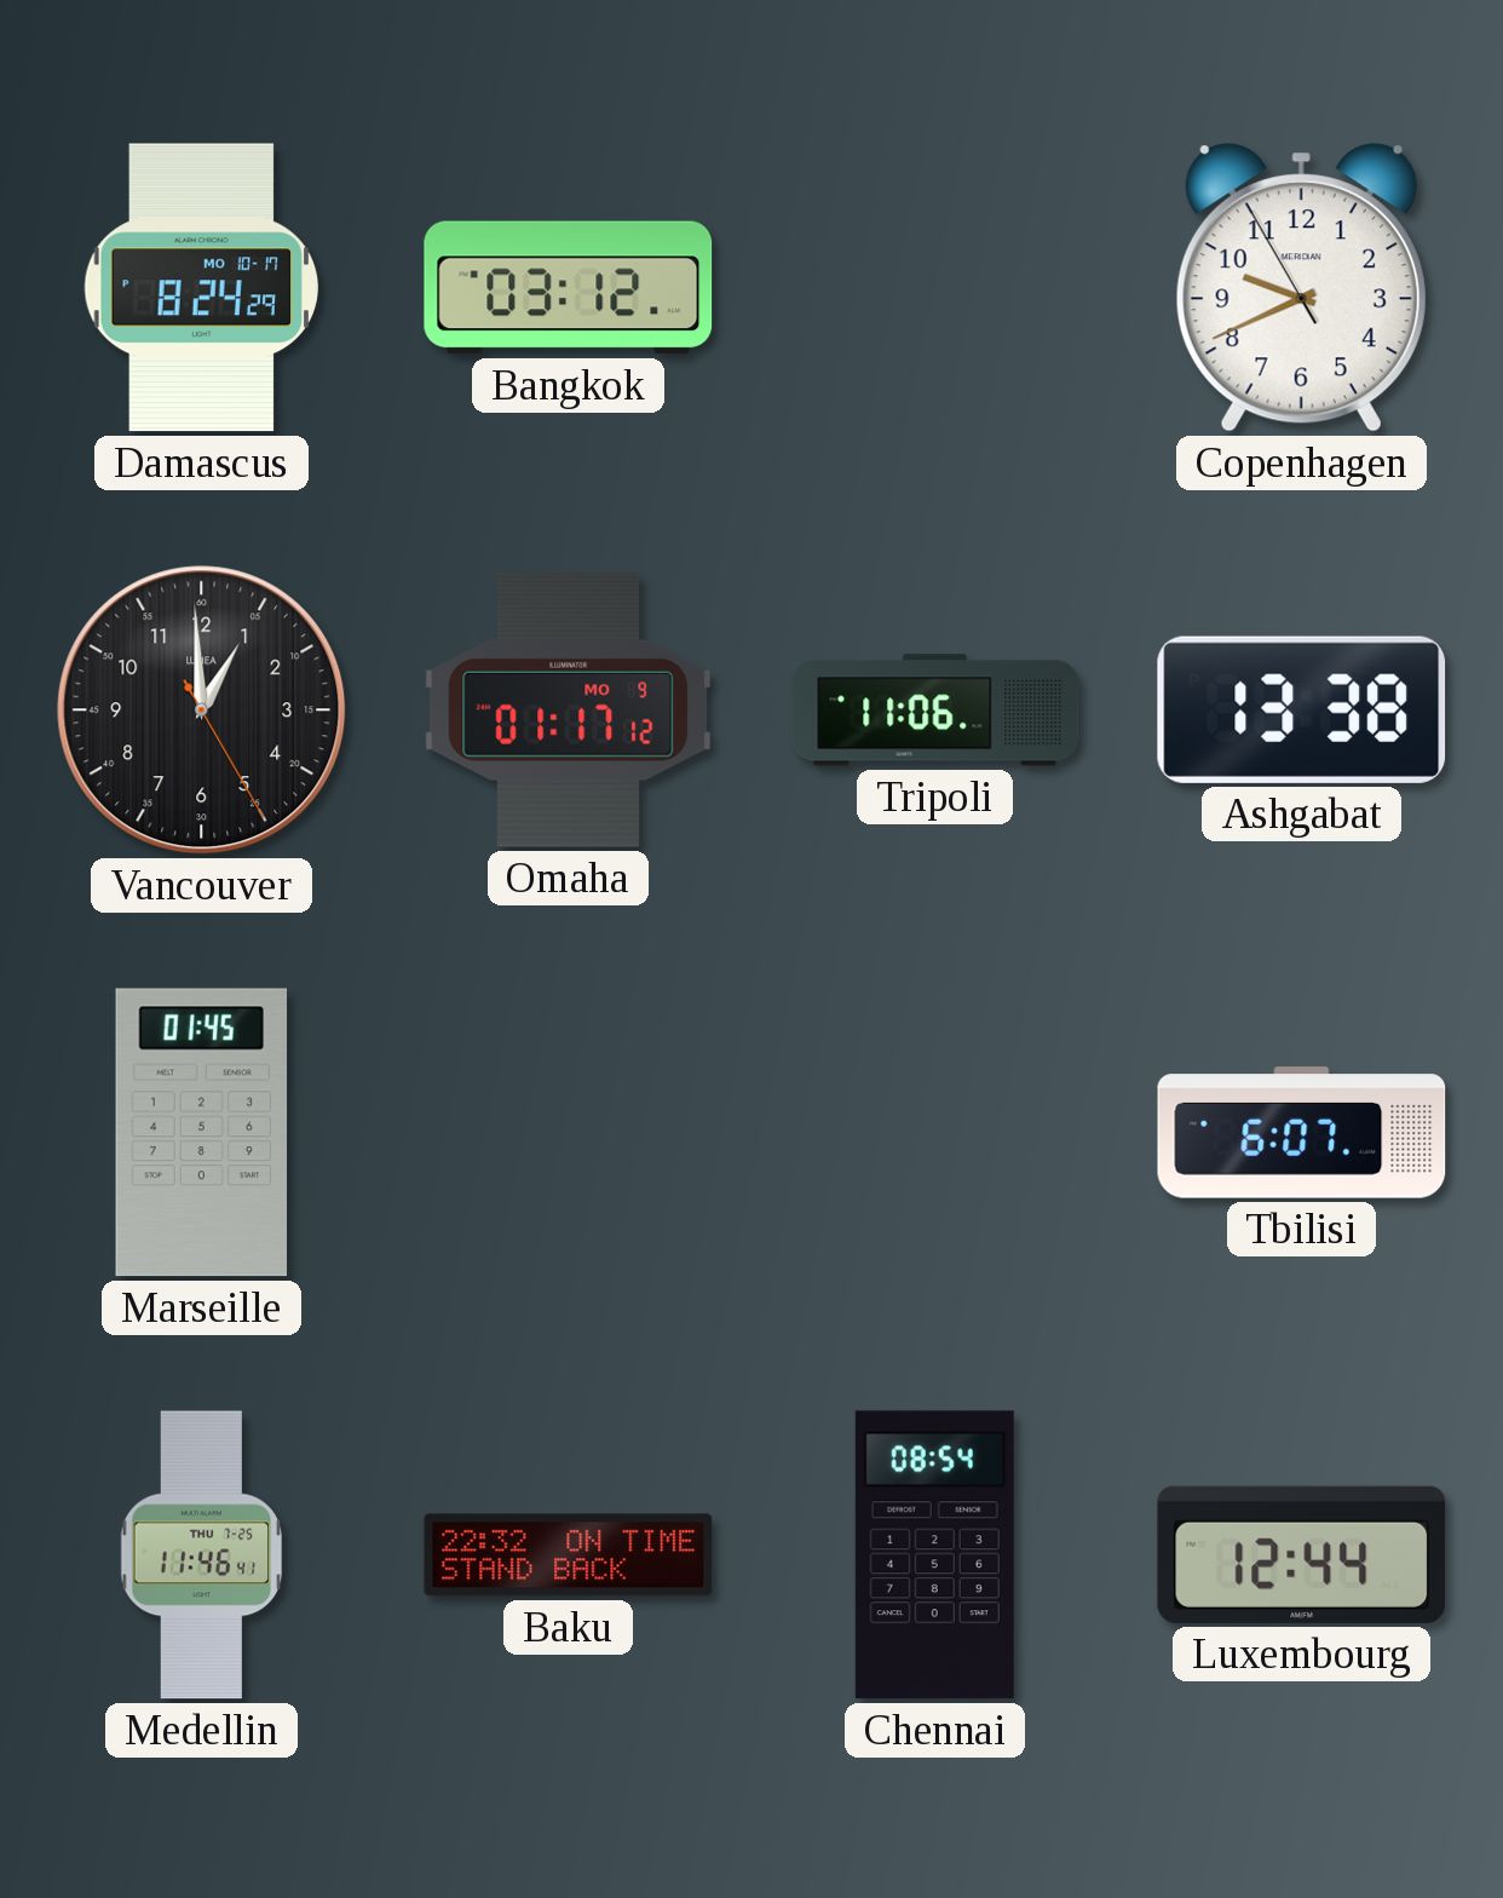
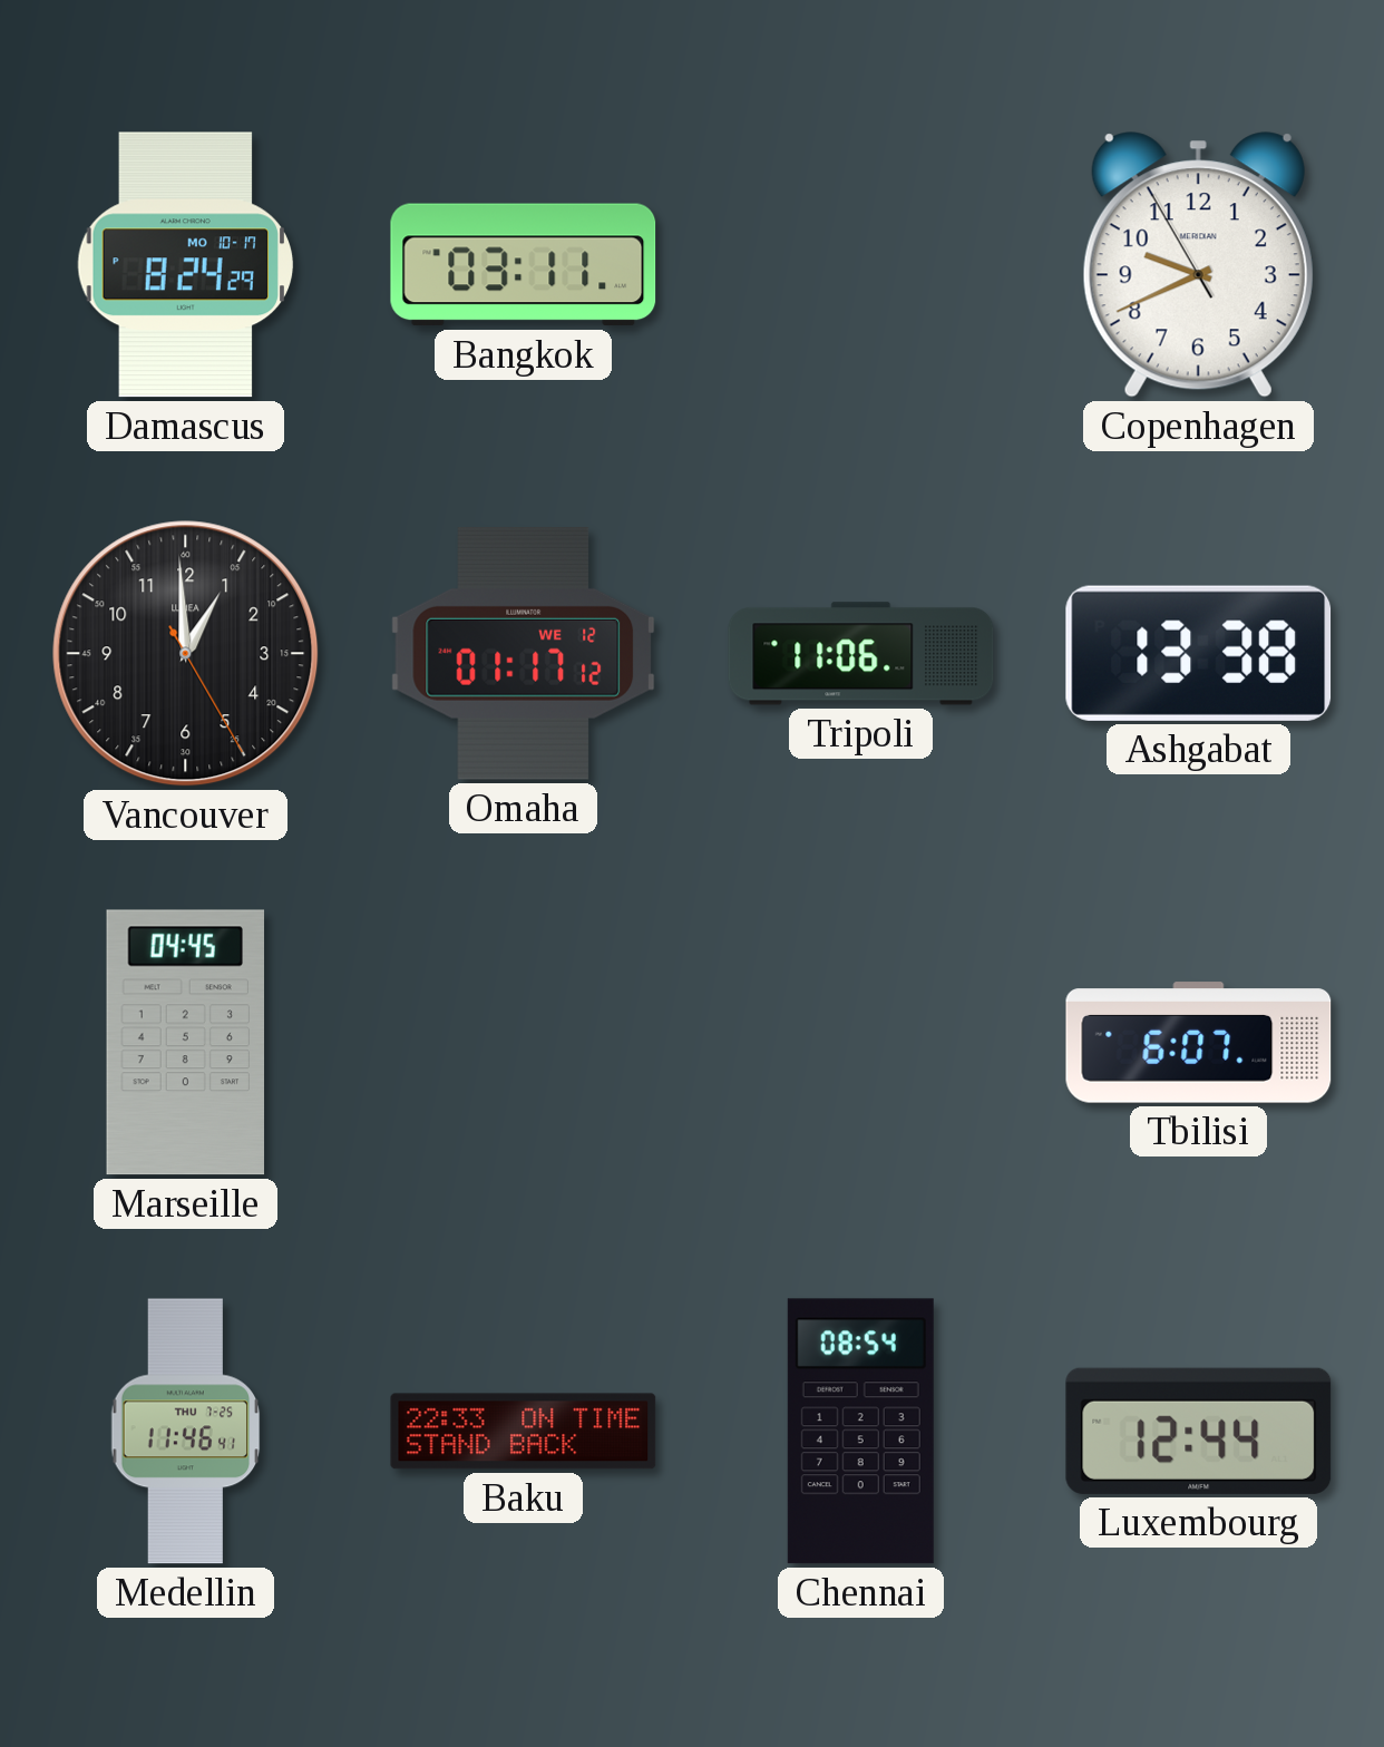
Bangkok: 03:12 -> 03:11
Omaha date: MO 9 -> WE 12
Marseille: 01:45 -> 04:45
Baku: 22:32 -> 22:33
